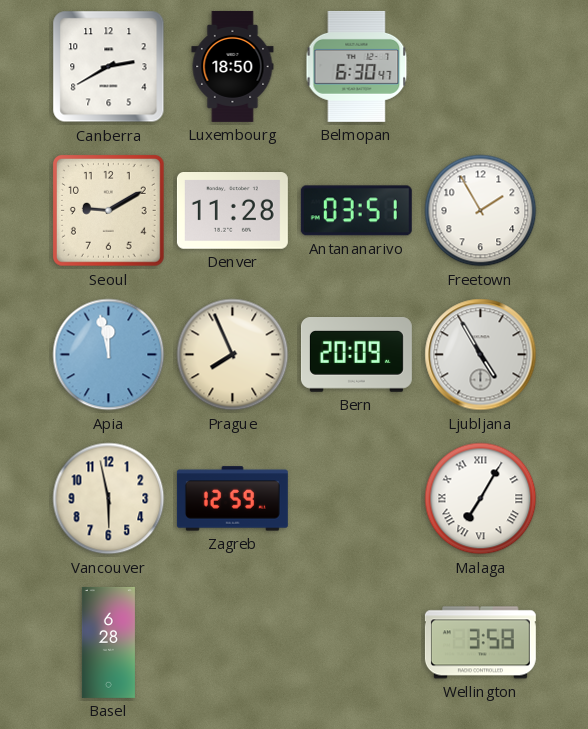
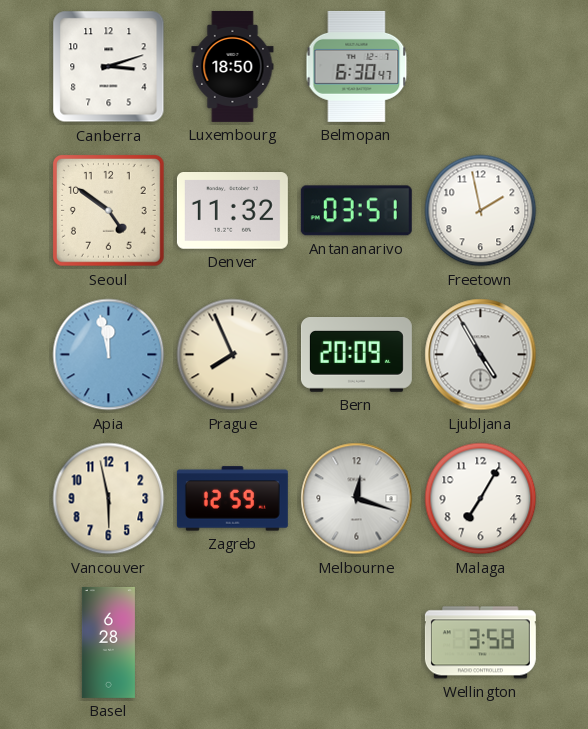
Canberra: 2:40 -> 3:12
Seoul: 9:10 -> 4:51
Denver: 11:28 -> 11:32
Freetown: 1:55 -> 1:58
Melbourne: none -> 12:18
Malaga numerals: Roman -> Arabic
